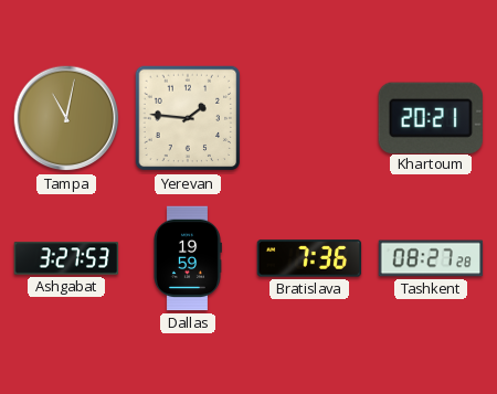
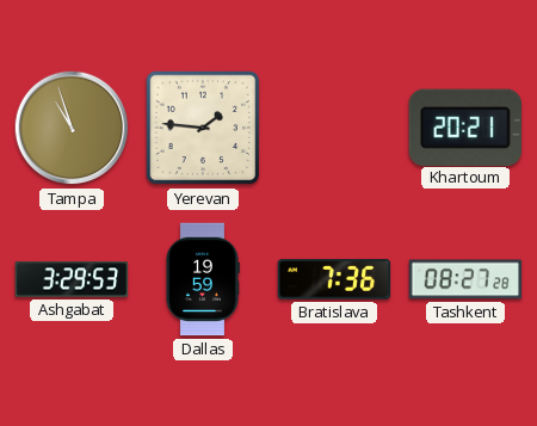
Tampa: 11:02 -> 10:57
Ashgabat: 3:27 -> 3:29
